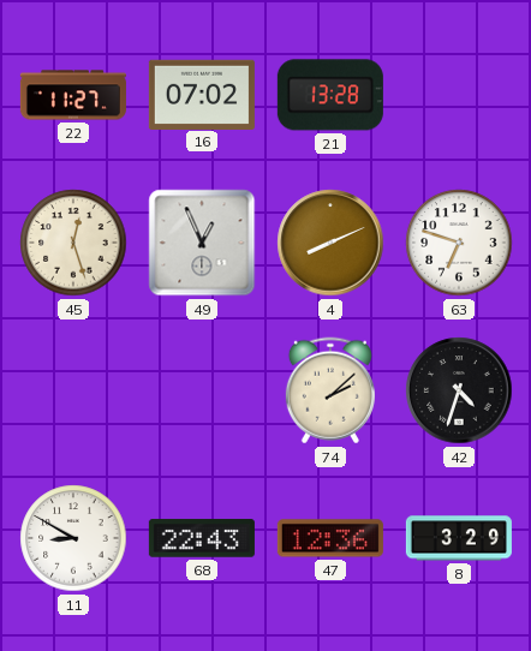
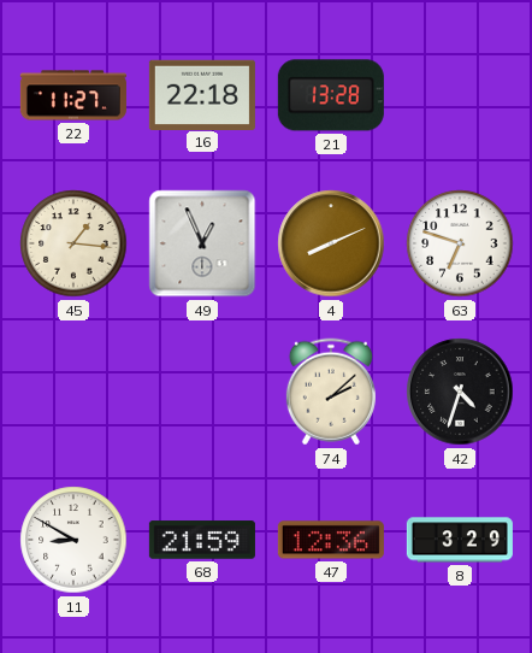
16: 07:02 -> 22:18
45: 12:27 -> 1:16
68: 22:43 -> 21:59
